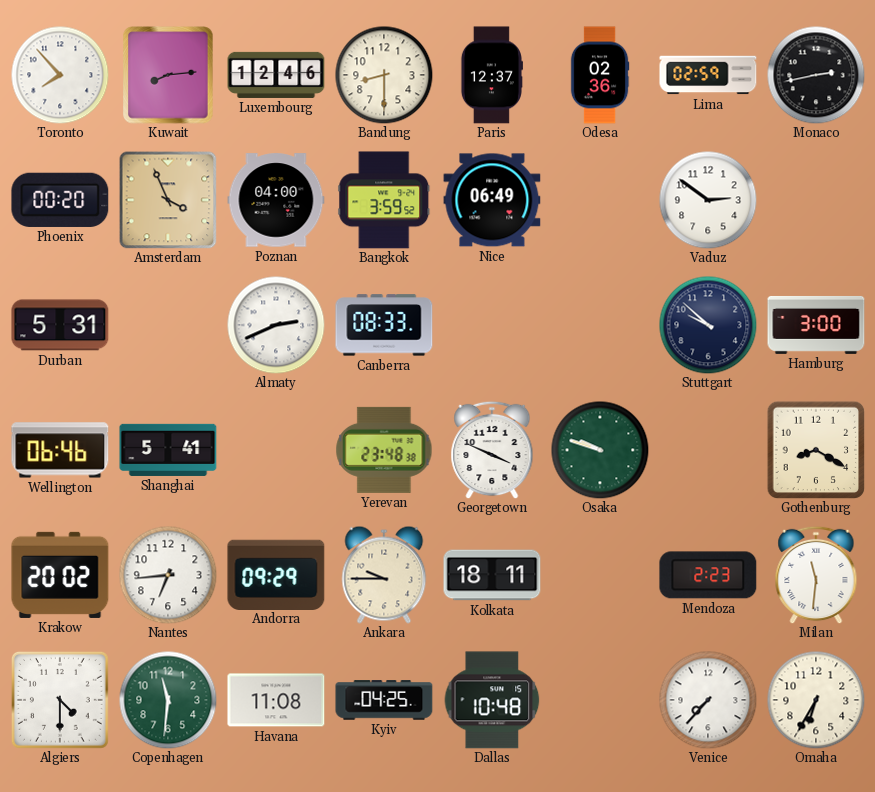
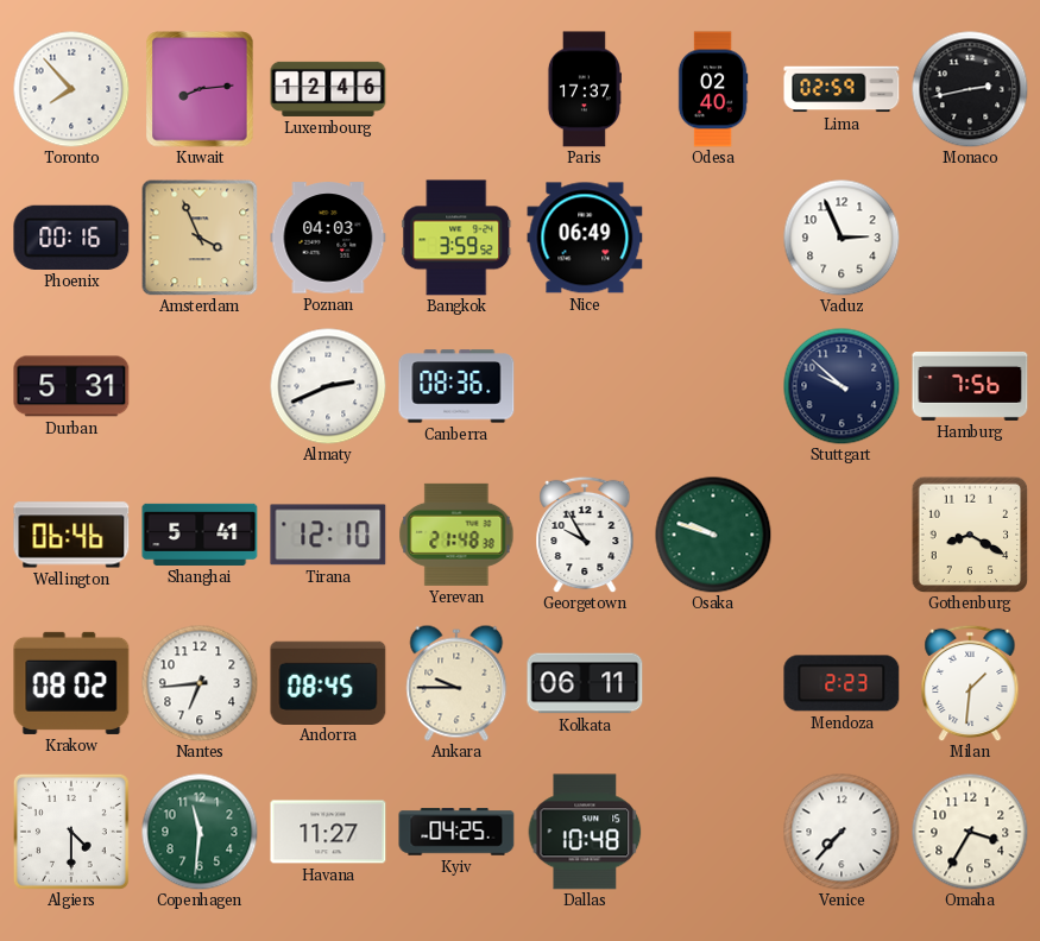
Bandung: 8:30 -> none
Paris: 12:37 -> 17:37
Odesa: 02:36 -> 02:40
Phoenix: 00:20 -> 00:16
Poznan: 04:00 -> 04:03
Vaduz: 2:51 -> 2:56
Canberra: 08:33 -> 08:36
Hamburg: 3:00 -> 7:56
Tirana: none -> 12:10
Yerevan: 23:48 -> 21:48
Georgetown: 3:49 -> 9:55
Krakow: 20:02 -> 08:02
Andorra: 09:29 -> 08:45
Kolkata: 18:11 -> 06:11
Milan: 11:31 -> 1:31
Havana: 11:08 -> 11:27
Omaha: 6:35 -> 3:35
